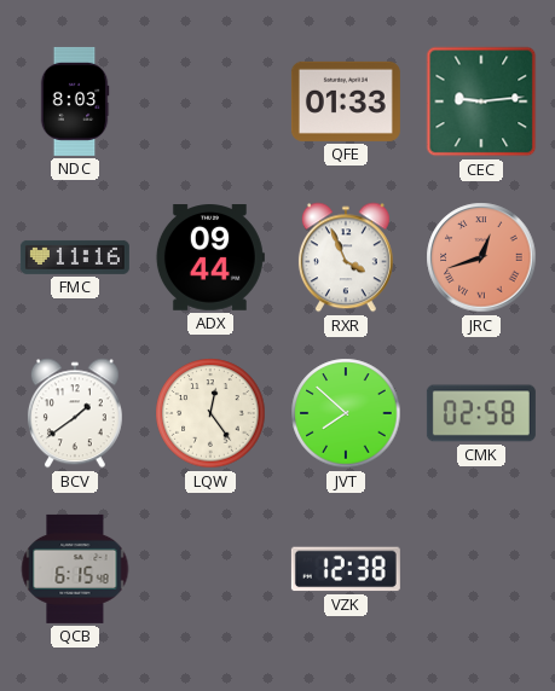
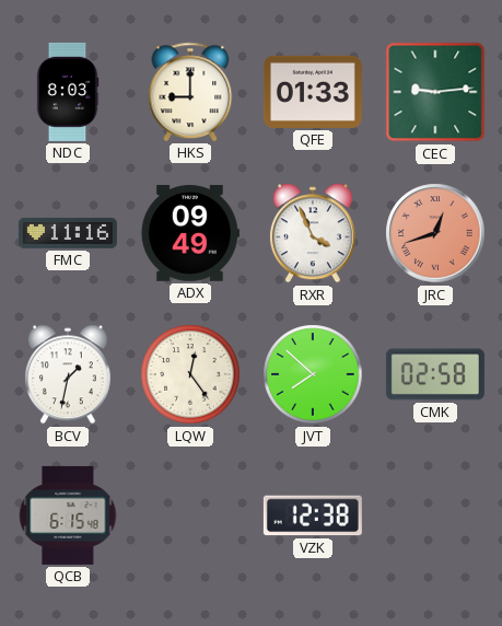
HKS: none -> 9:00
ADX: 09:44 -> 09:49
BCV: 1:39 -> 1:32
